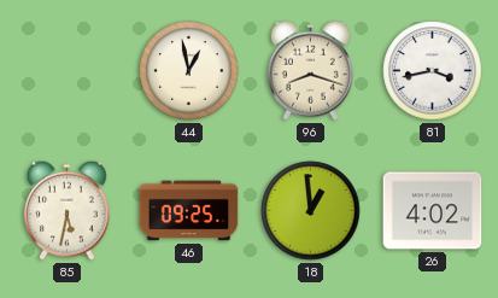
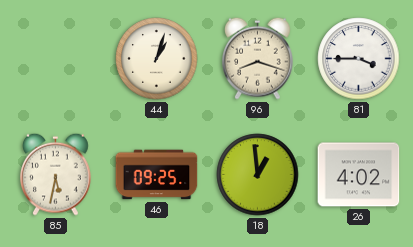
44: 12:58 -> 1:03
81: 3:43 -> 3:45
